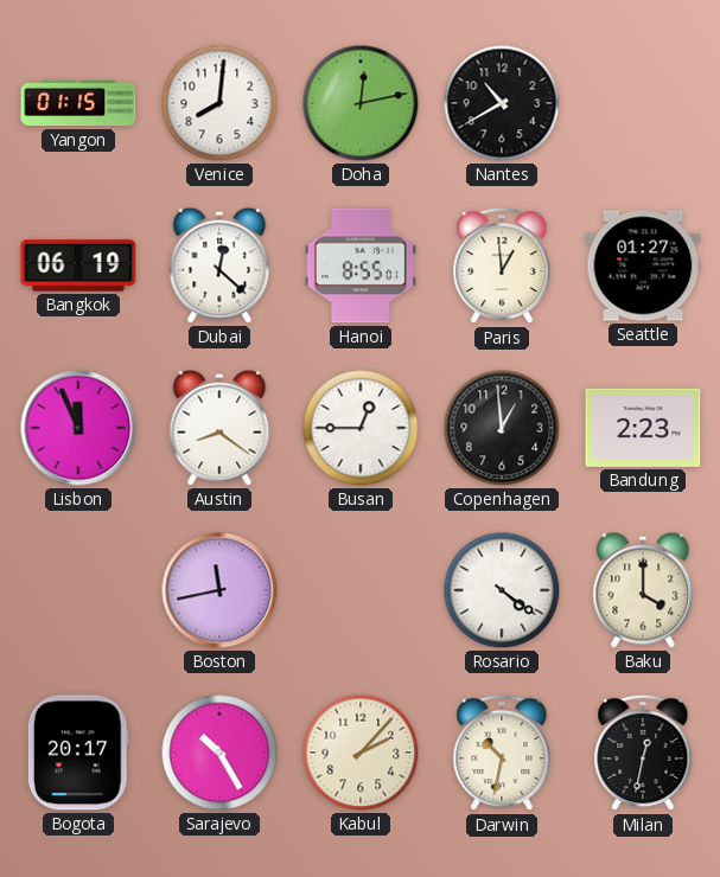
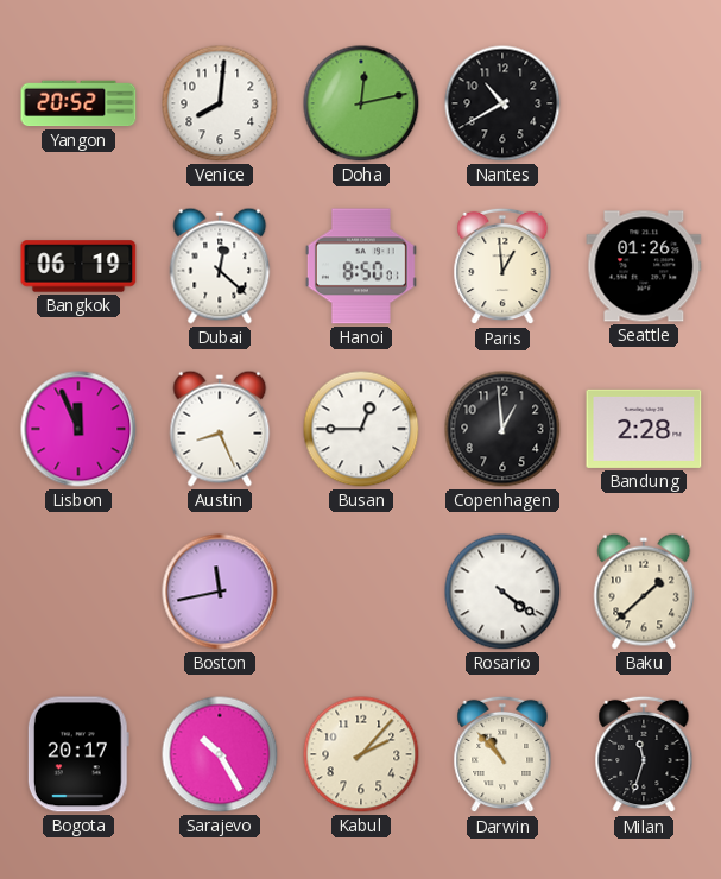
Yangon: 01:15 -> 20:52
Hanoi: 8:55 -> 8:50
Seattle: 01:27 -> 01:26
Austin: 8:21 -> 8:26
Bandung: 2:23 -> 2:28
Baku: 4:00 -> 1:38
Darwin: 10:32 -> 10:53
Milan: 12:32 -> 11:33
